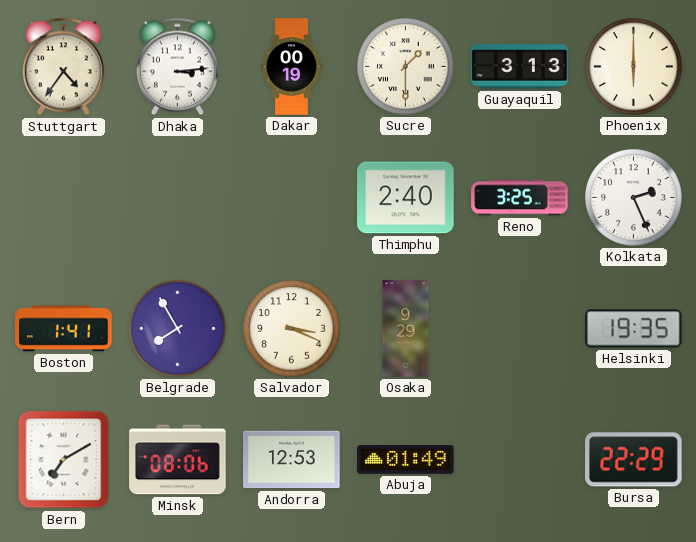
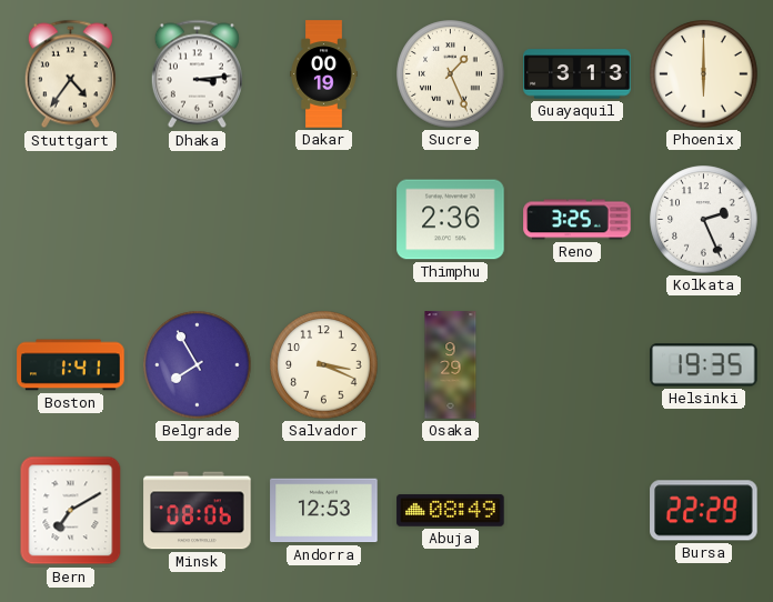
Sucre: 1:30 -> 1:26
Thimphu: 2:40 -> 2:36
Abuja: 01:49 -> 08:49
